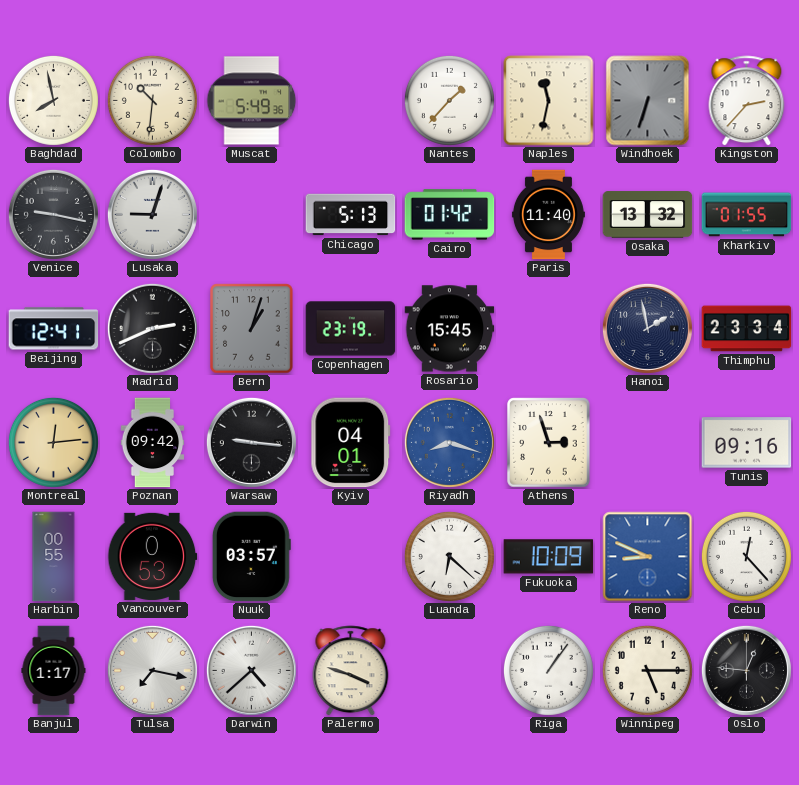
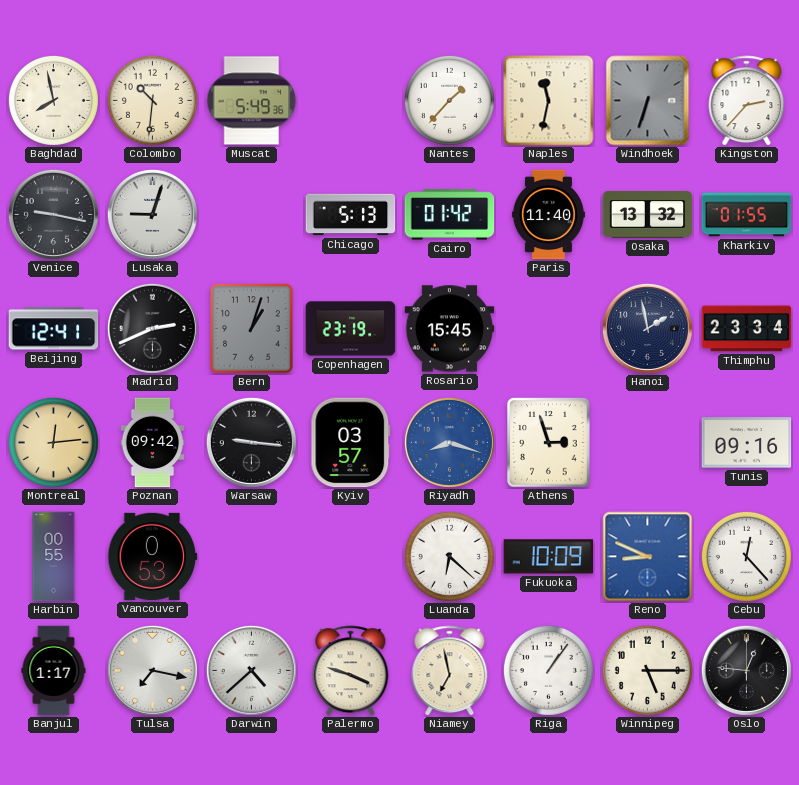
Kyiv: 04:01 -> 03:57
Nuuk: 03:57 -> none
Niamey: none -> 6:58
